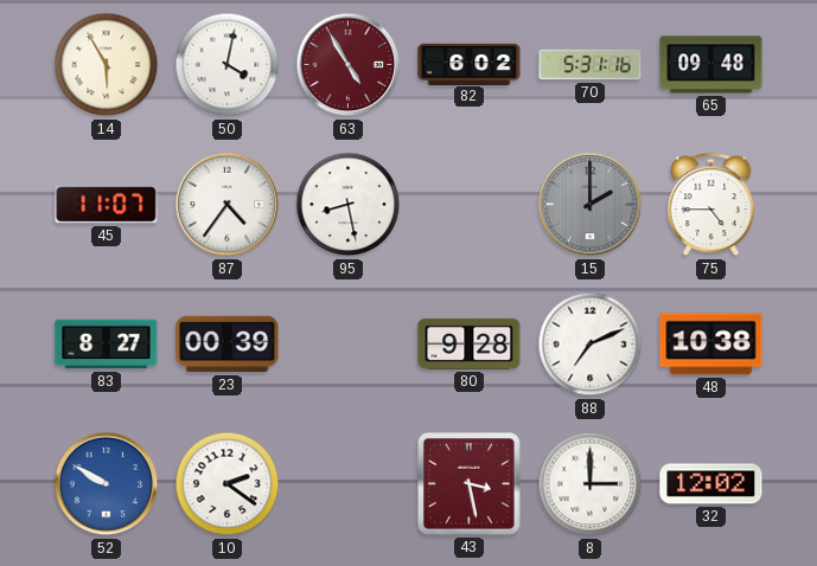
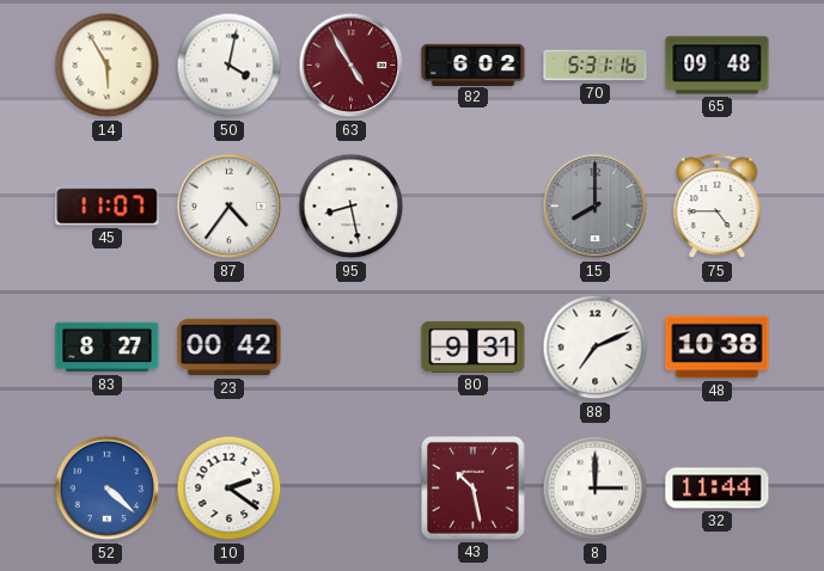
15: 2:00 -> 8:00
23: 00:39 -> 00:42
80: 9:28 -> 9:31
52: 9:50 -> 4:22
43: 3:28 -> 10:28
32: 12:02 -> 11:44
